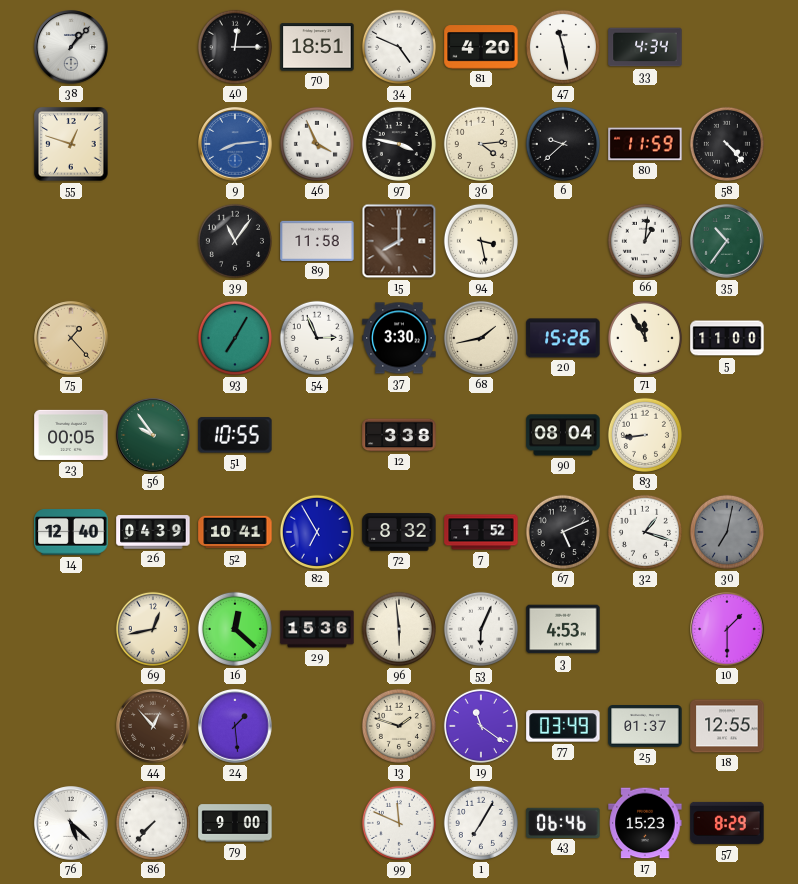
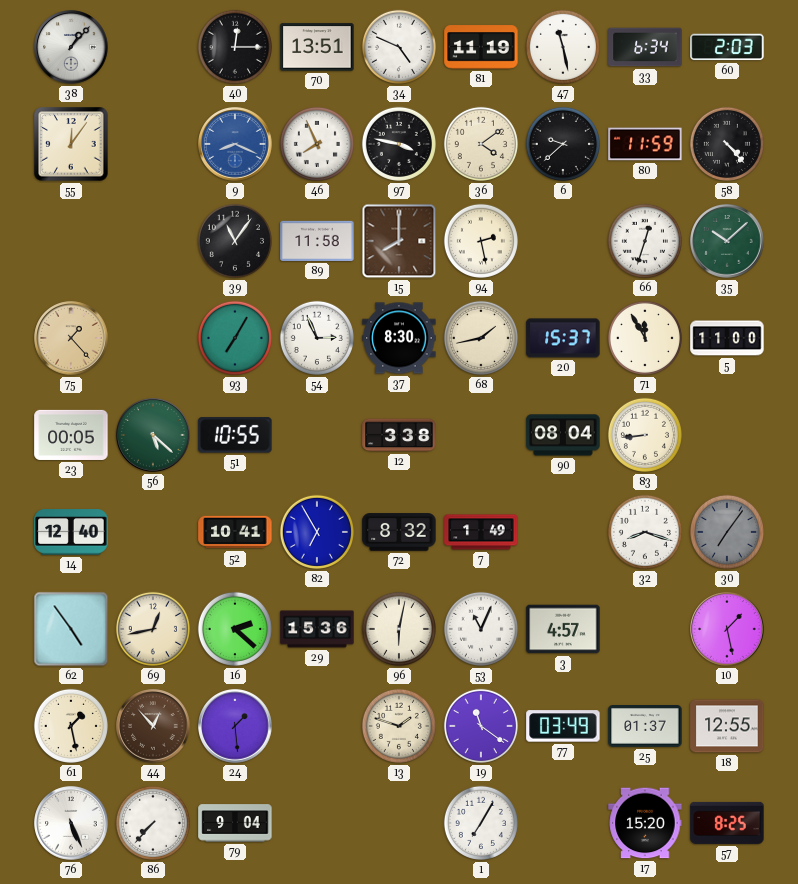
70: 18:51 -> 13:51
81: 4:20 -> 11:19
33: 4:34 -> 6:34
60: none -> 2:03
55: 12:48 -> 12:06
9: 8:14 -> 8:19
46: 3:56 -> 7:56
36: 4:14 -> 4:09
94: 3:28 -> 2:28
66: 1:01 -> 12:33
35: 10:36 -> 10:08
37: 3:30 -> 8:30
20: 15:26 -> 15:37
56: 9:54 -> 5:22
26: 04:39 -> none
7: 1:52 -> 1:49
67: 5:11 -> none
32: 1:18 -> 8:18
30: 7:02 -> 7:06
62: none -> 4:54
16: 12:22 -> 2:22
96: 5:59 -> 6:02
53: 6:04 -> 11:04
3: 4:53 -> 4:57
10: 1:30 -> 1:28
61: none -> 1:28
76: 5:22 -> 5:26
79: 9:00 -> 9:04
99: 11:49 -> none
43: 06:46 -> none
17: 15:23 -> 15:20
57: 8:29 -> 8:25
